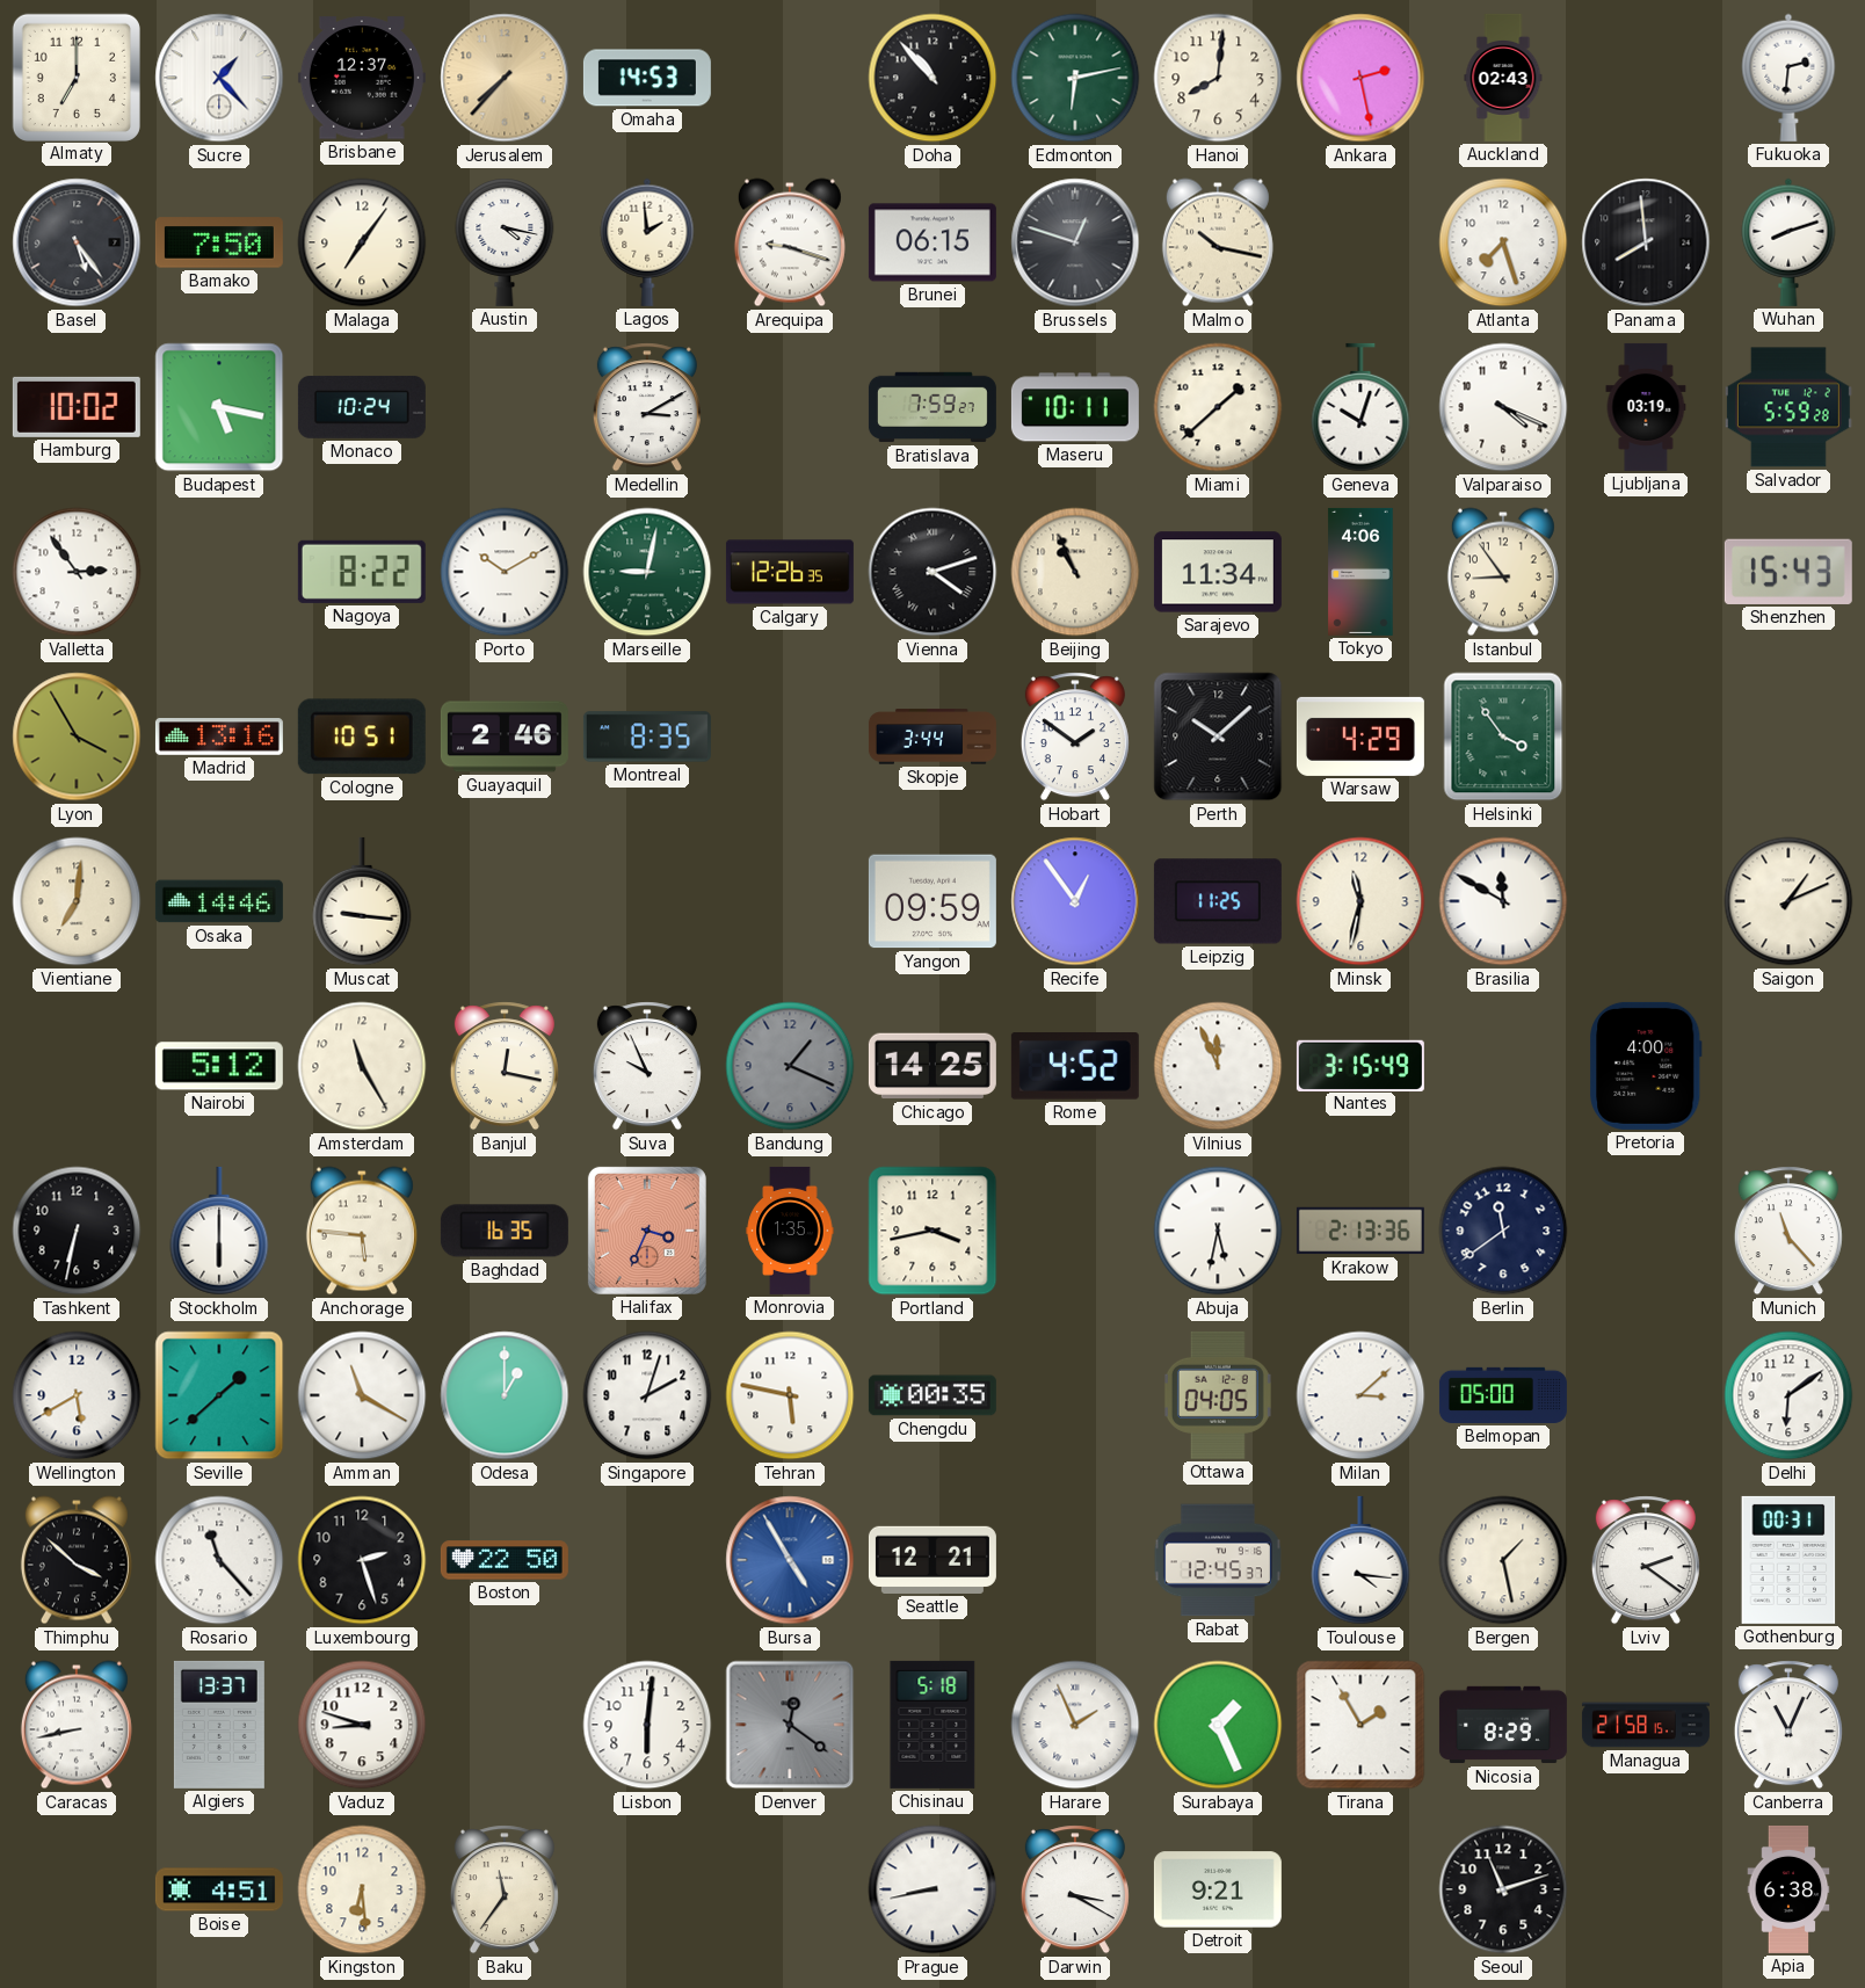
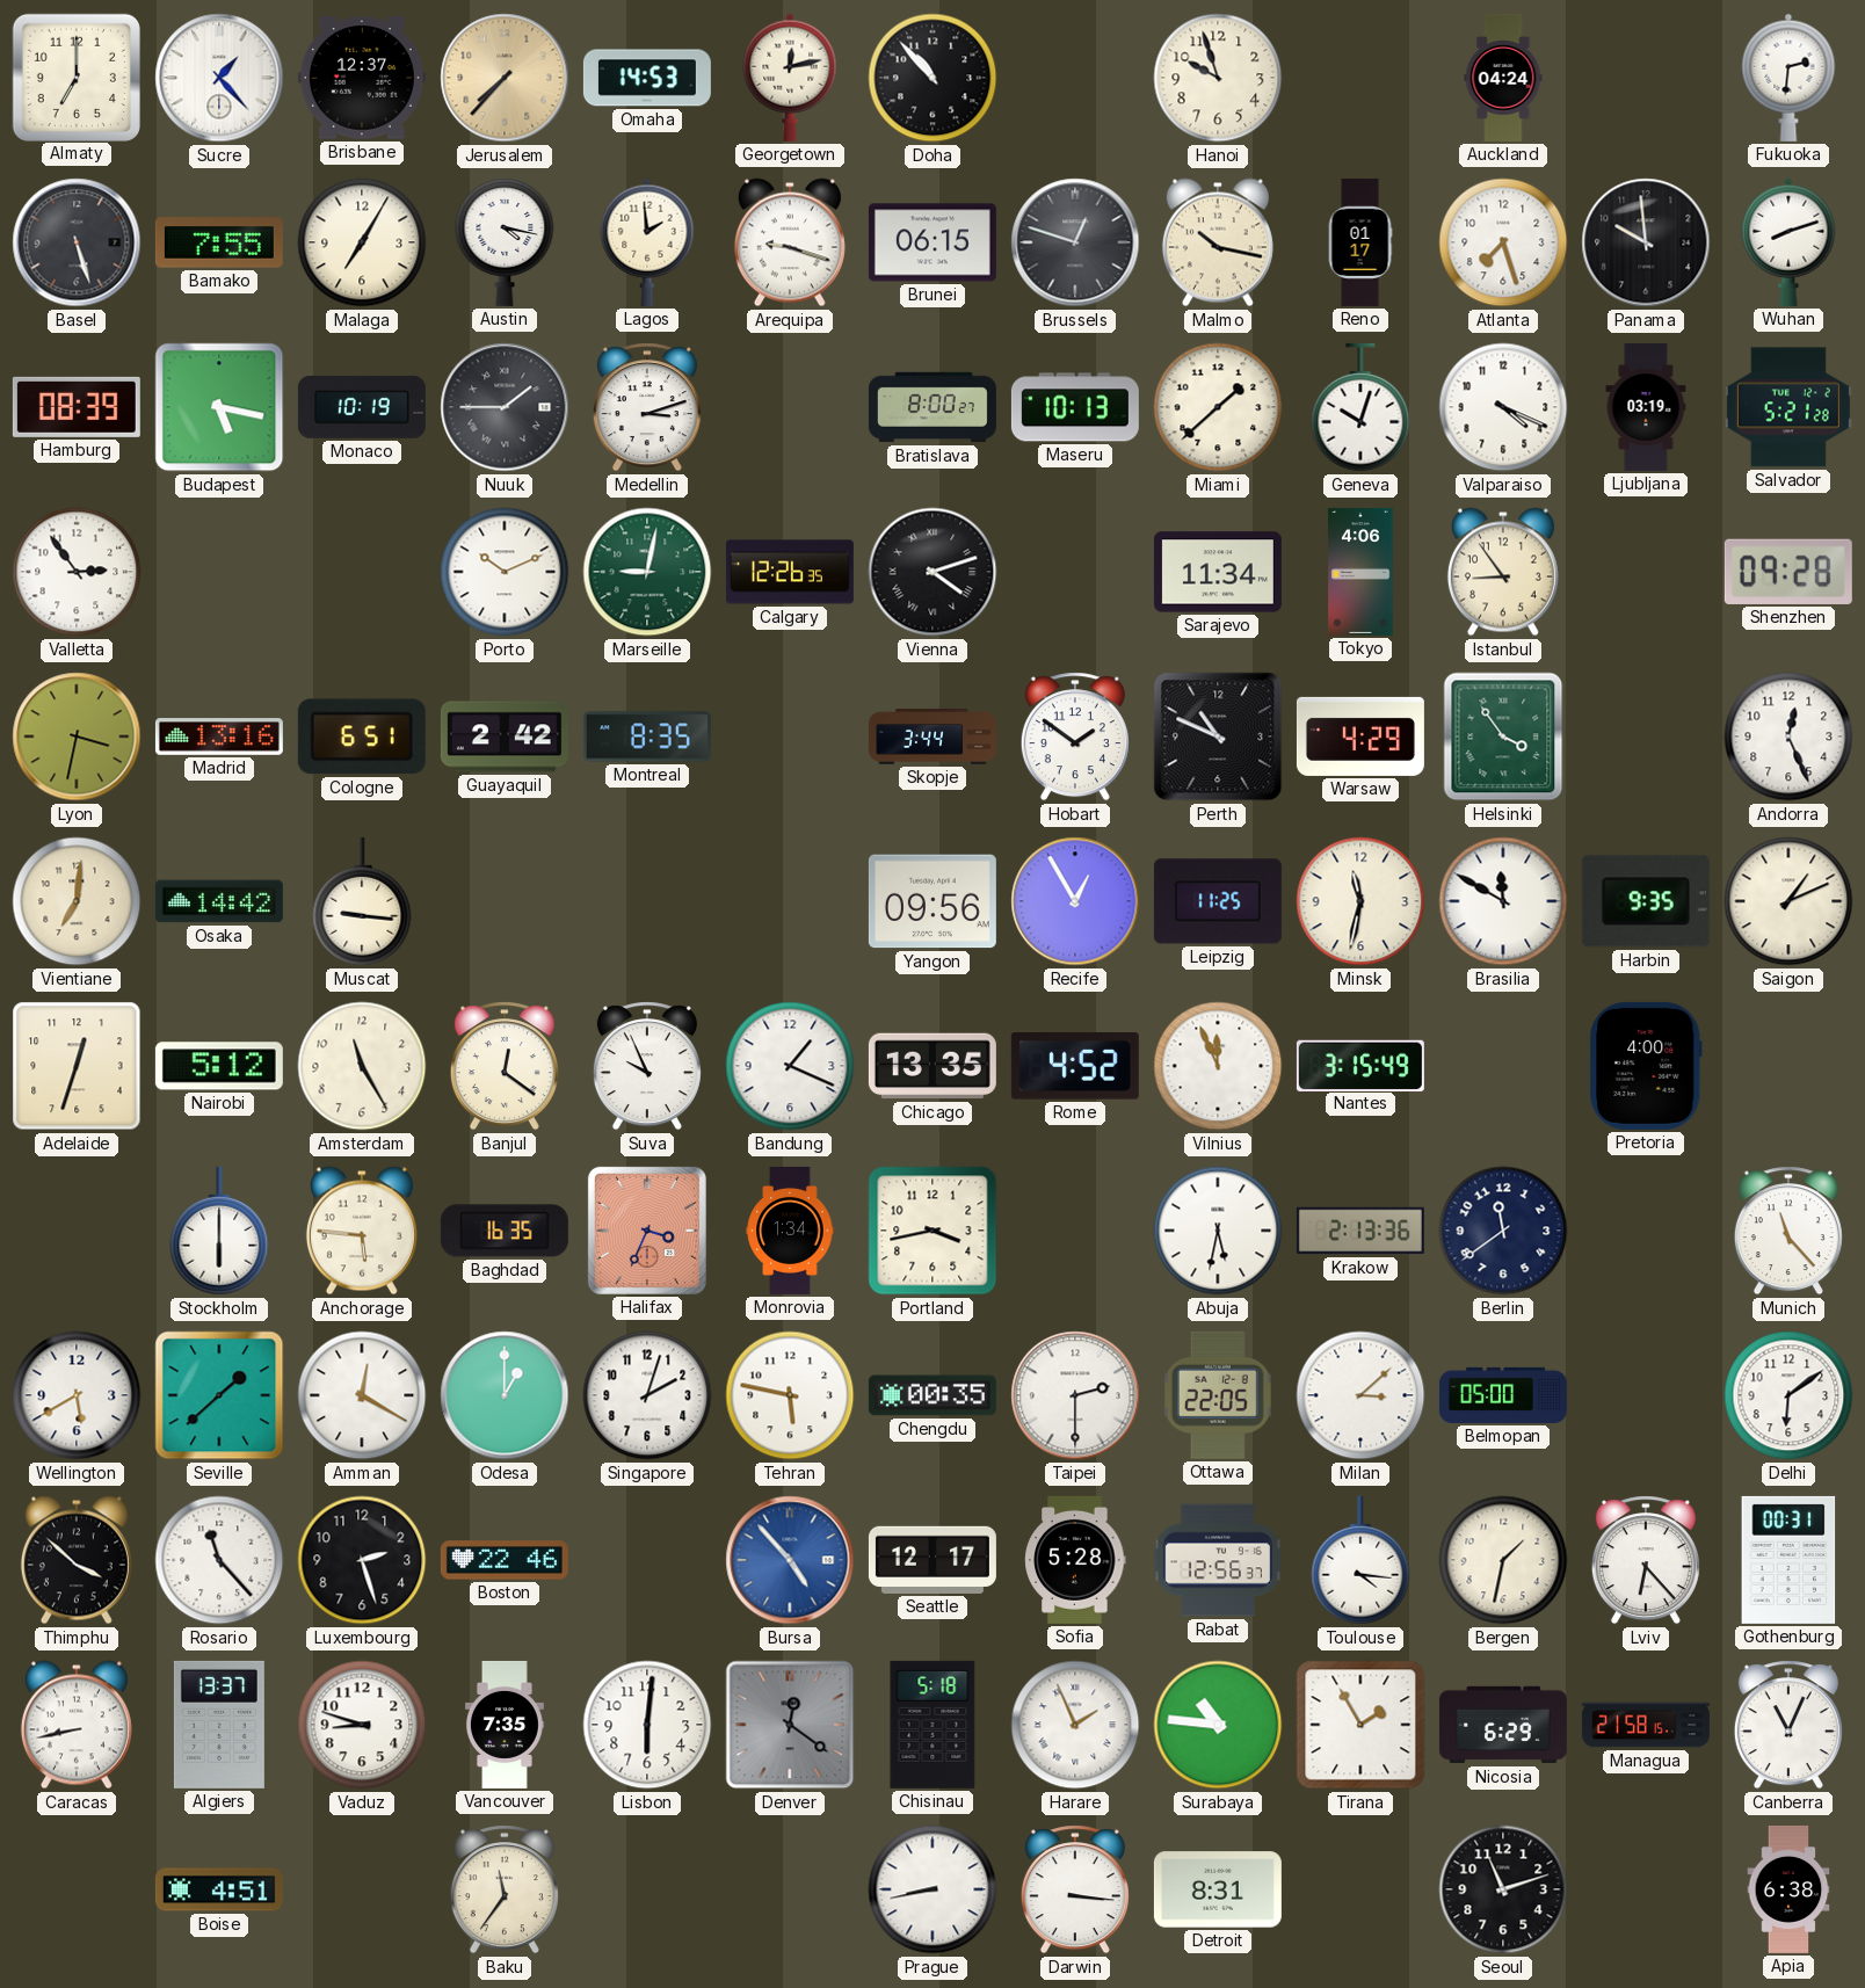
Georgetown: none -> 12:13
Edmonton: 6:13 -> none
Hanoi: 8:01 -> 9:57
Ankara: 2:28 -> none
Auckland: 02:43 -> 04:24
Basel: 5:24 -> 5:27
Bamako: 7:50 -> 7:55
Malaga: 7:06 -> 7:05
Reno: none -> 01:17
Panama: 7:59 -> 9:59
Hamburg: 10:02 -> 08:39
Monaco: 10:24 -> 10:19
Nuuk: none -> 1:45
Medellin: 3:10 -> 3:12
Bratislava: 7:59 -> 8:00
Maseru: 10:11 -> 10:13
Salvador: 5:59 -> 5:21
Nagoya: 8:22 -> none
Porto: 10:10 -> 10:11
Beijing: 10:56 -> none
Shenzhen: 15:43 -> 09:28
Lyon: 3:55 -> 3:32
Cologne: 10:51 -> 6:51
Guayaquil: 2:46 -> 2:42
Perth: 10:08 -> 10:49
Andorra: none -> 12:26
Osaka: 14:46 -> 14:42
Yangon: 09:59 -> 09:56
Recife: 12:54 -> 12:55
Harbin: none -> 9:35
Adelaide: none -> 12:33
Banjul: 12:17 -> 12:21
Bandung dial: grey -> white
Chicago: 14:25 -> 13:35
Tashkent: 6:32 -> none
Monrovia: 1:35 -> 1:34
Amman: 11:20 -> 12:20
Taipei: none -> 2:30
Ottawa: 04:05 -> 22:05
Boston: 22:50 -> 22:46
Bursa: 4:55 -> 4:53
Seattle: 12:21 -> 12:17
Sofia: none -> 5:28
Rabat: 12:45 -> 12:56
Bergen: 1:28 -> 1:32
Lviv: 2:21 -> 6:23
Vancouver: none -> 7:35
Surabaya: 1:26 -> 10:46
Nicosia: 8:29 -> 6:29
Kingston: 6:29 -> none
Darwin: 3:20 -> 3:16
Detroit: 9:21 -> 8:31
